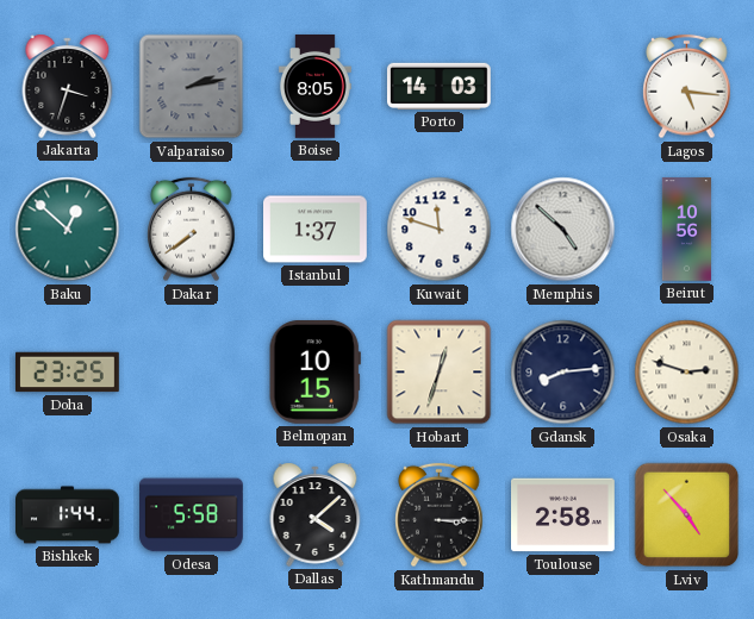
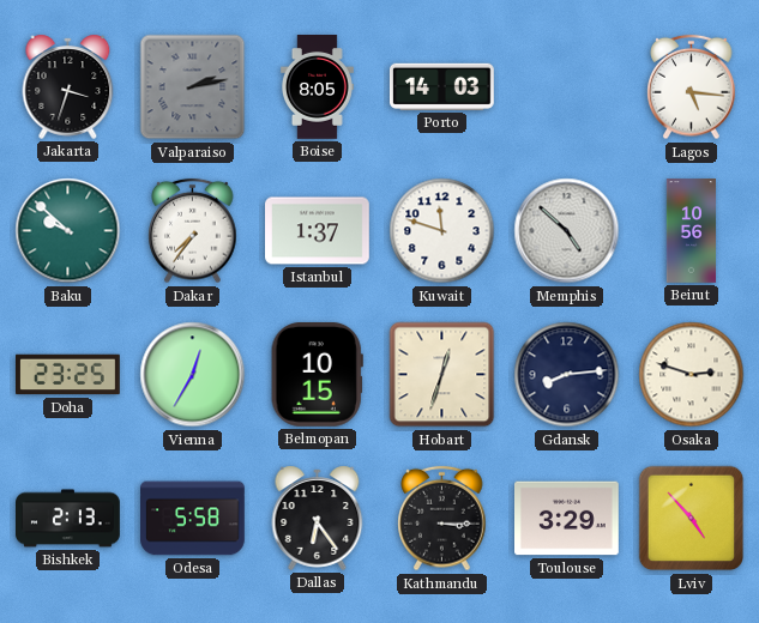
Baku: 12:52 -> 9:52
Dakar: 7:39 -> 7:36
Vienna: none -> 12:35
Bishkek: 1:44 -> 2:13
Dallas: 4:08 -> 6:24
Toulouse: 2:58 -> 3:29
